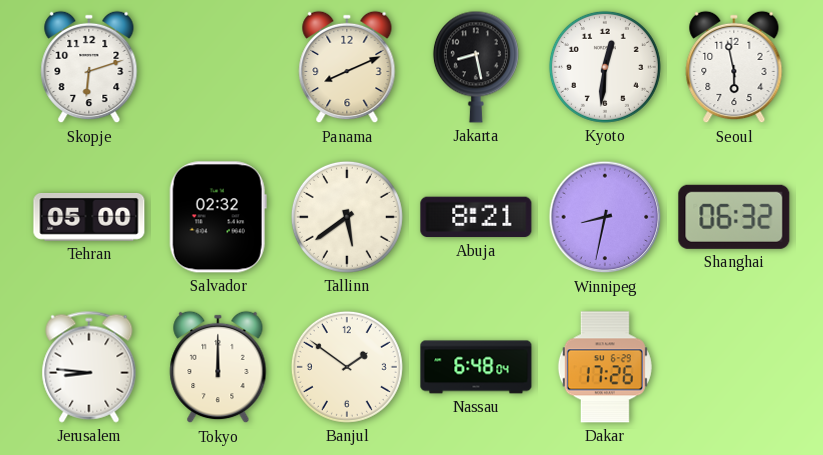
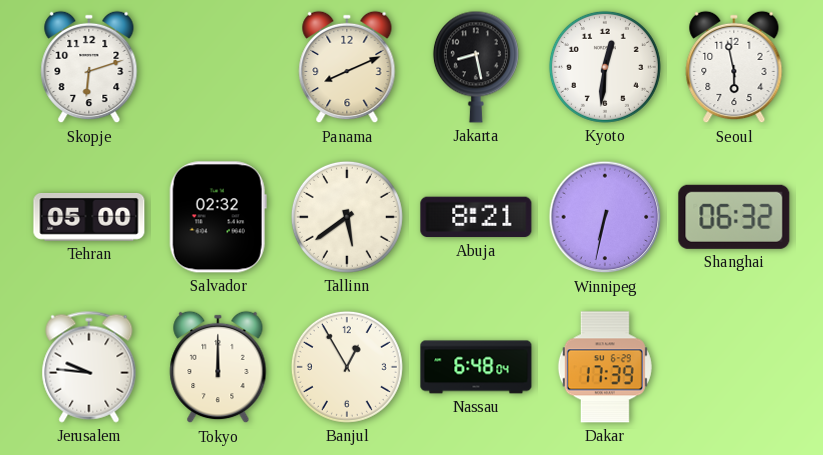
Winnipeg: 8:32 -> 6:32
Jerusalem: 8:46 -> 9:46
Banjul: 1:51 -> 12:55
Dakar: 17:26 -> 17:39
